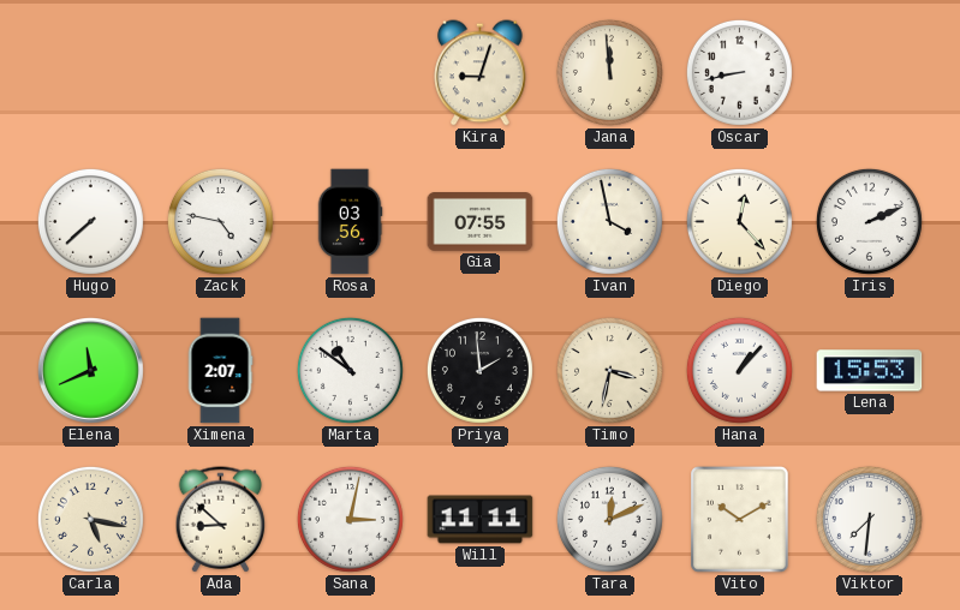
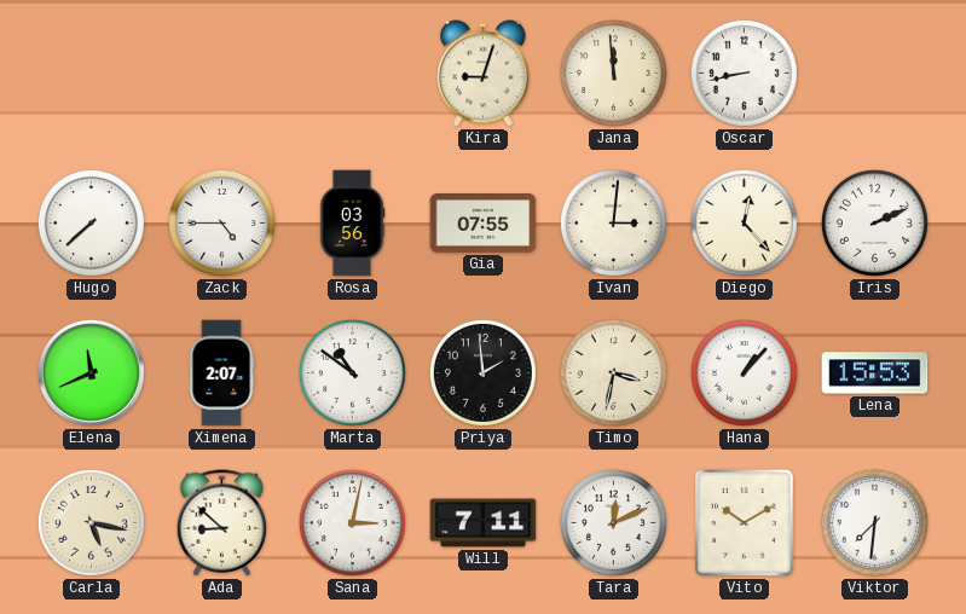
Zack: 4:47 -> 4:45
Ivan: 3:58 -> 3:01
Will: 11:11 -> 7:11
